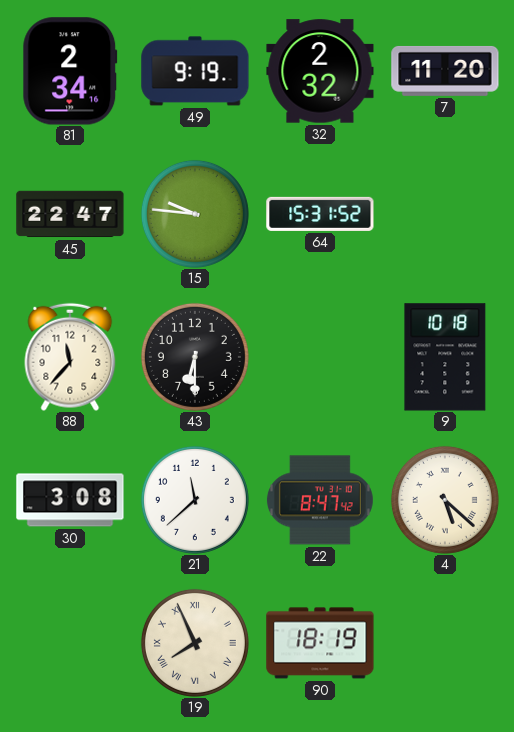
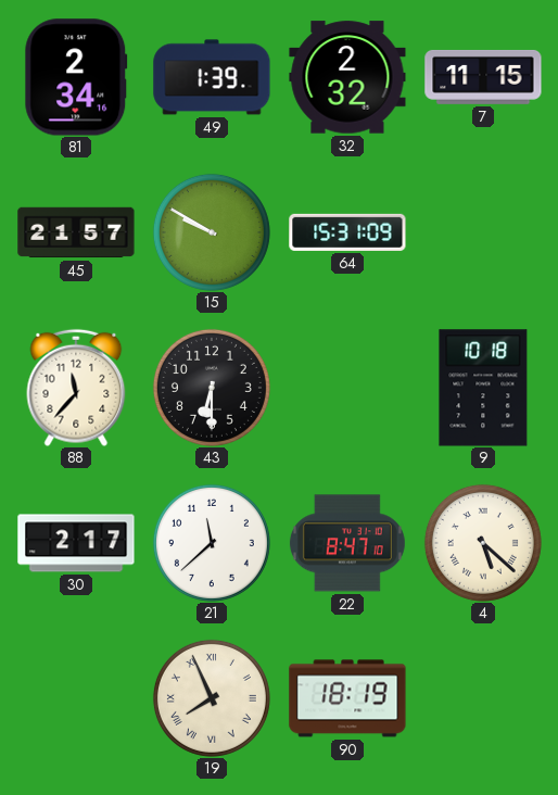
49: 9:19 -> 1:39
7: 11:20 -> 11:15
45: 22:47 -> 21:57
15: 9:46 -> 9:50
64: 15:31:52 -> 15:31:09
30: 3:08 -> 2:17
22: 8:47:42 -> 8:47:10
